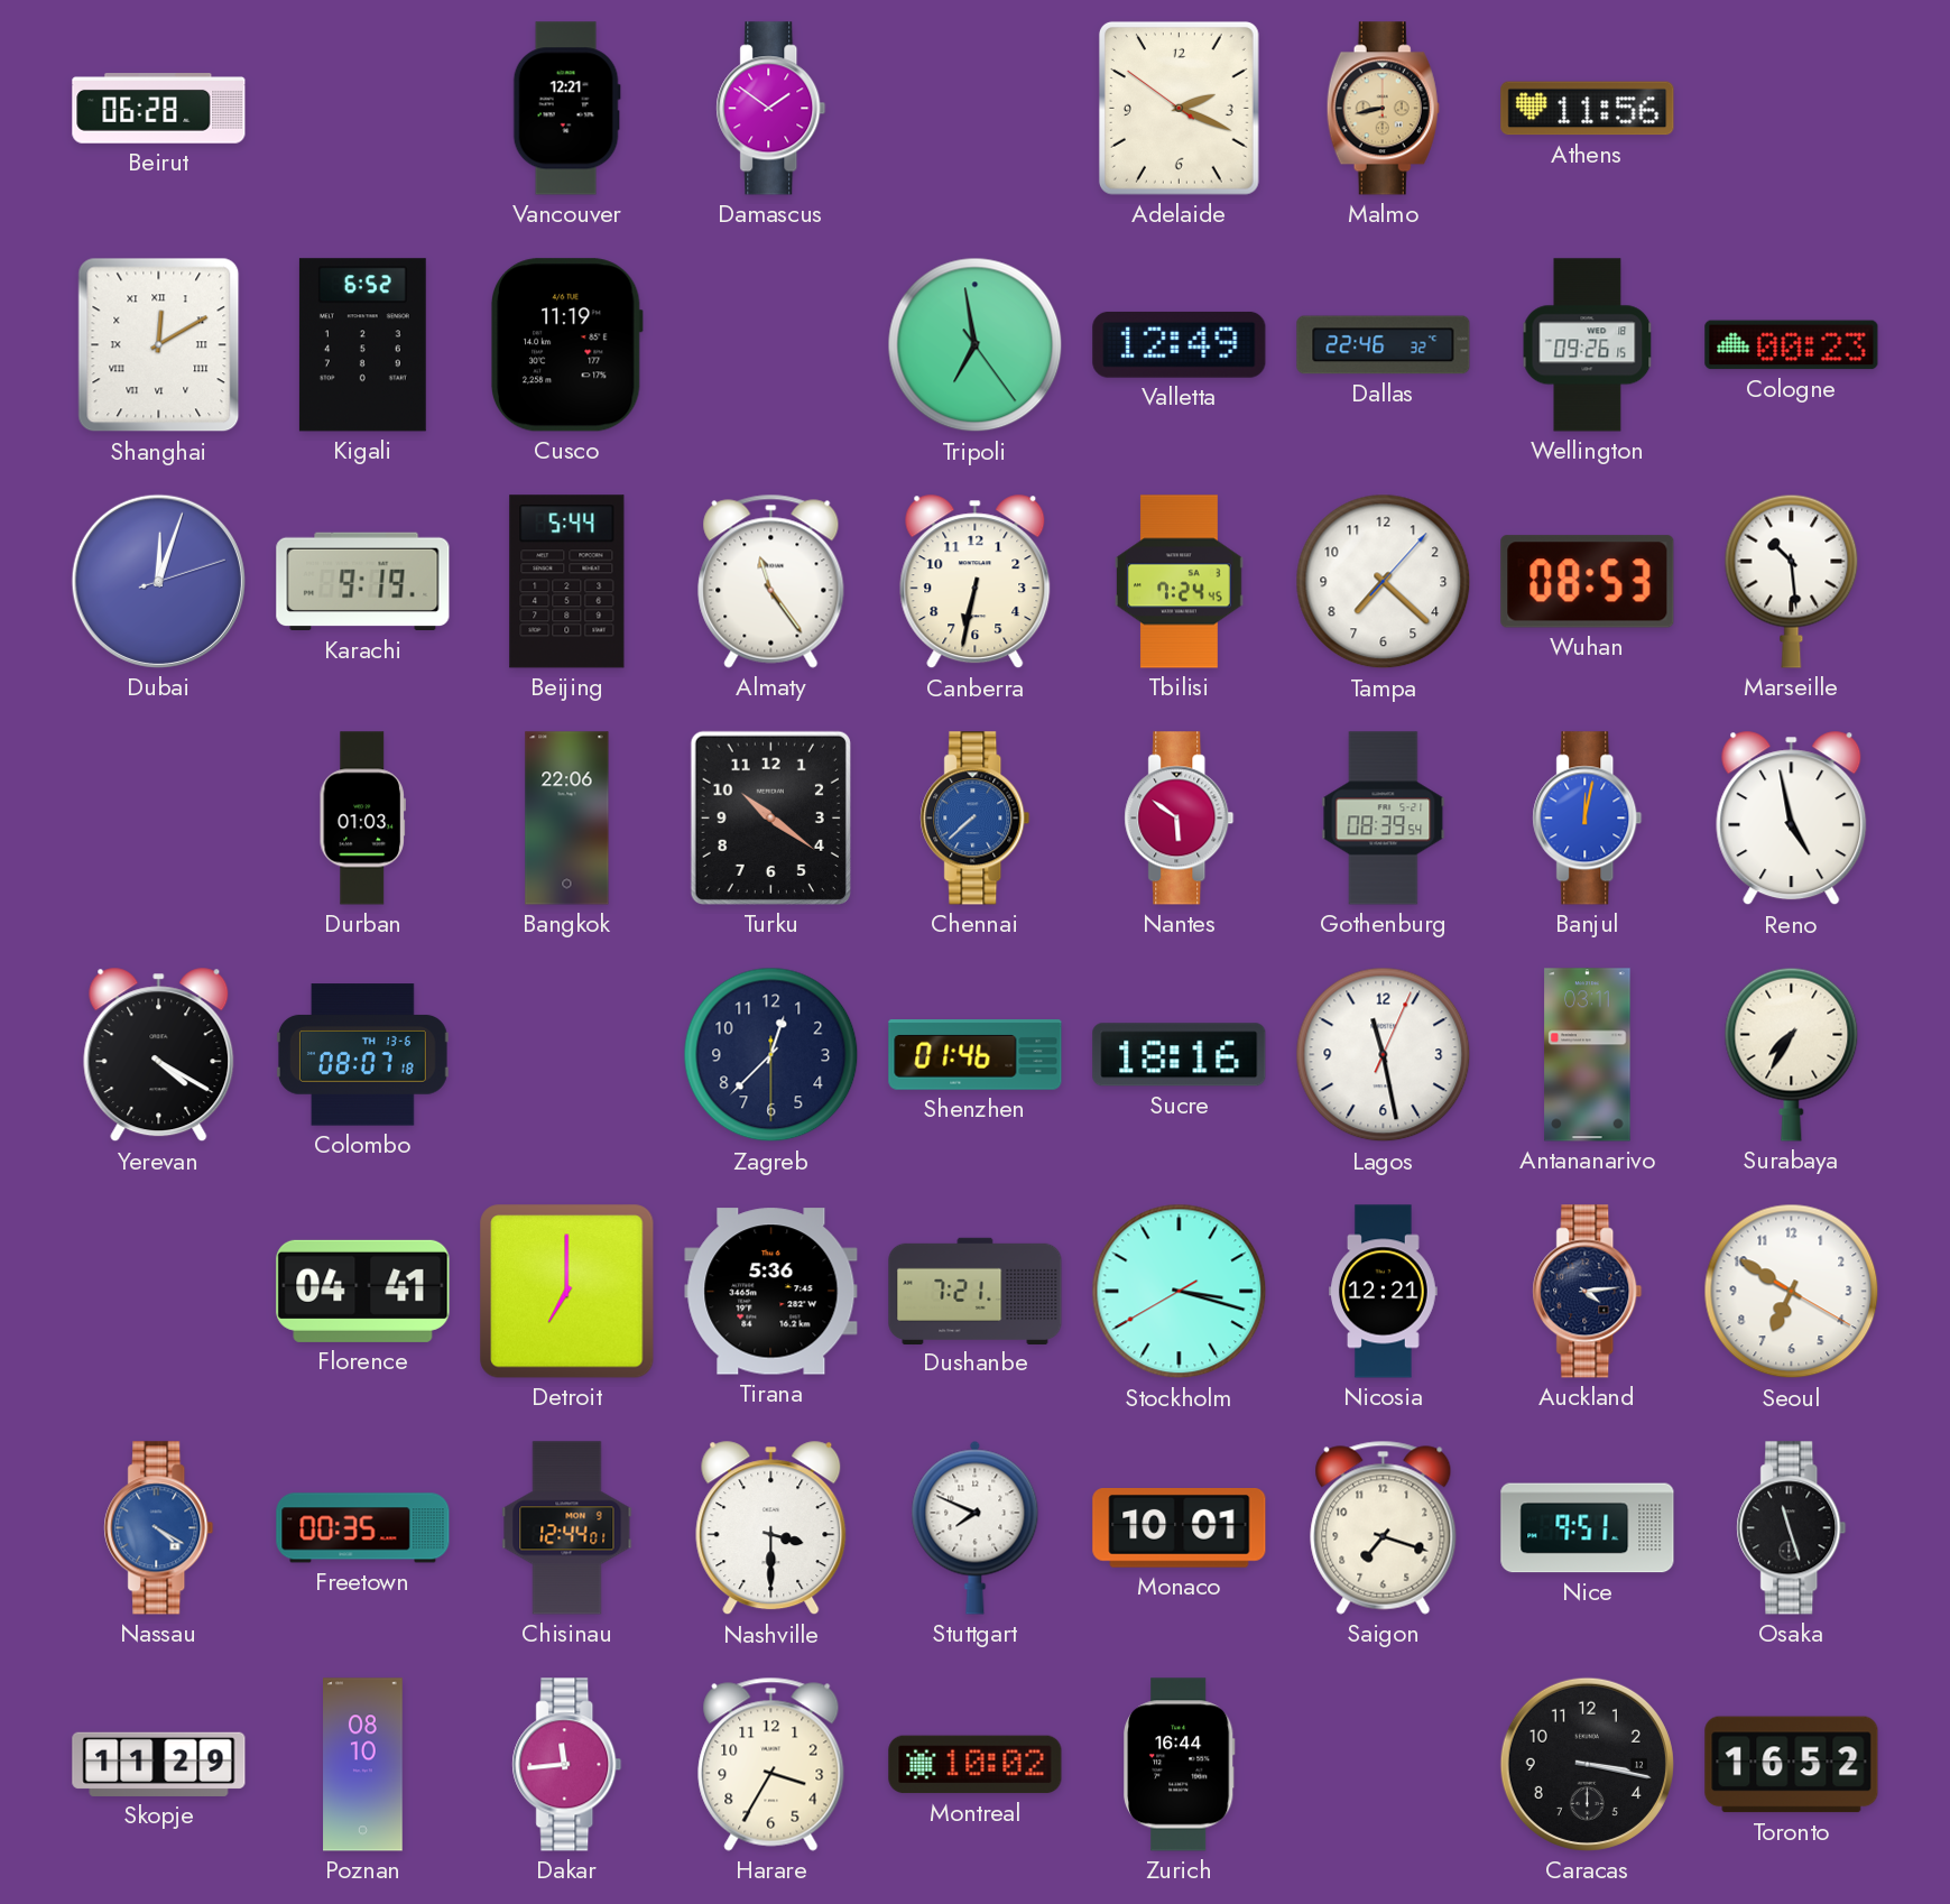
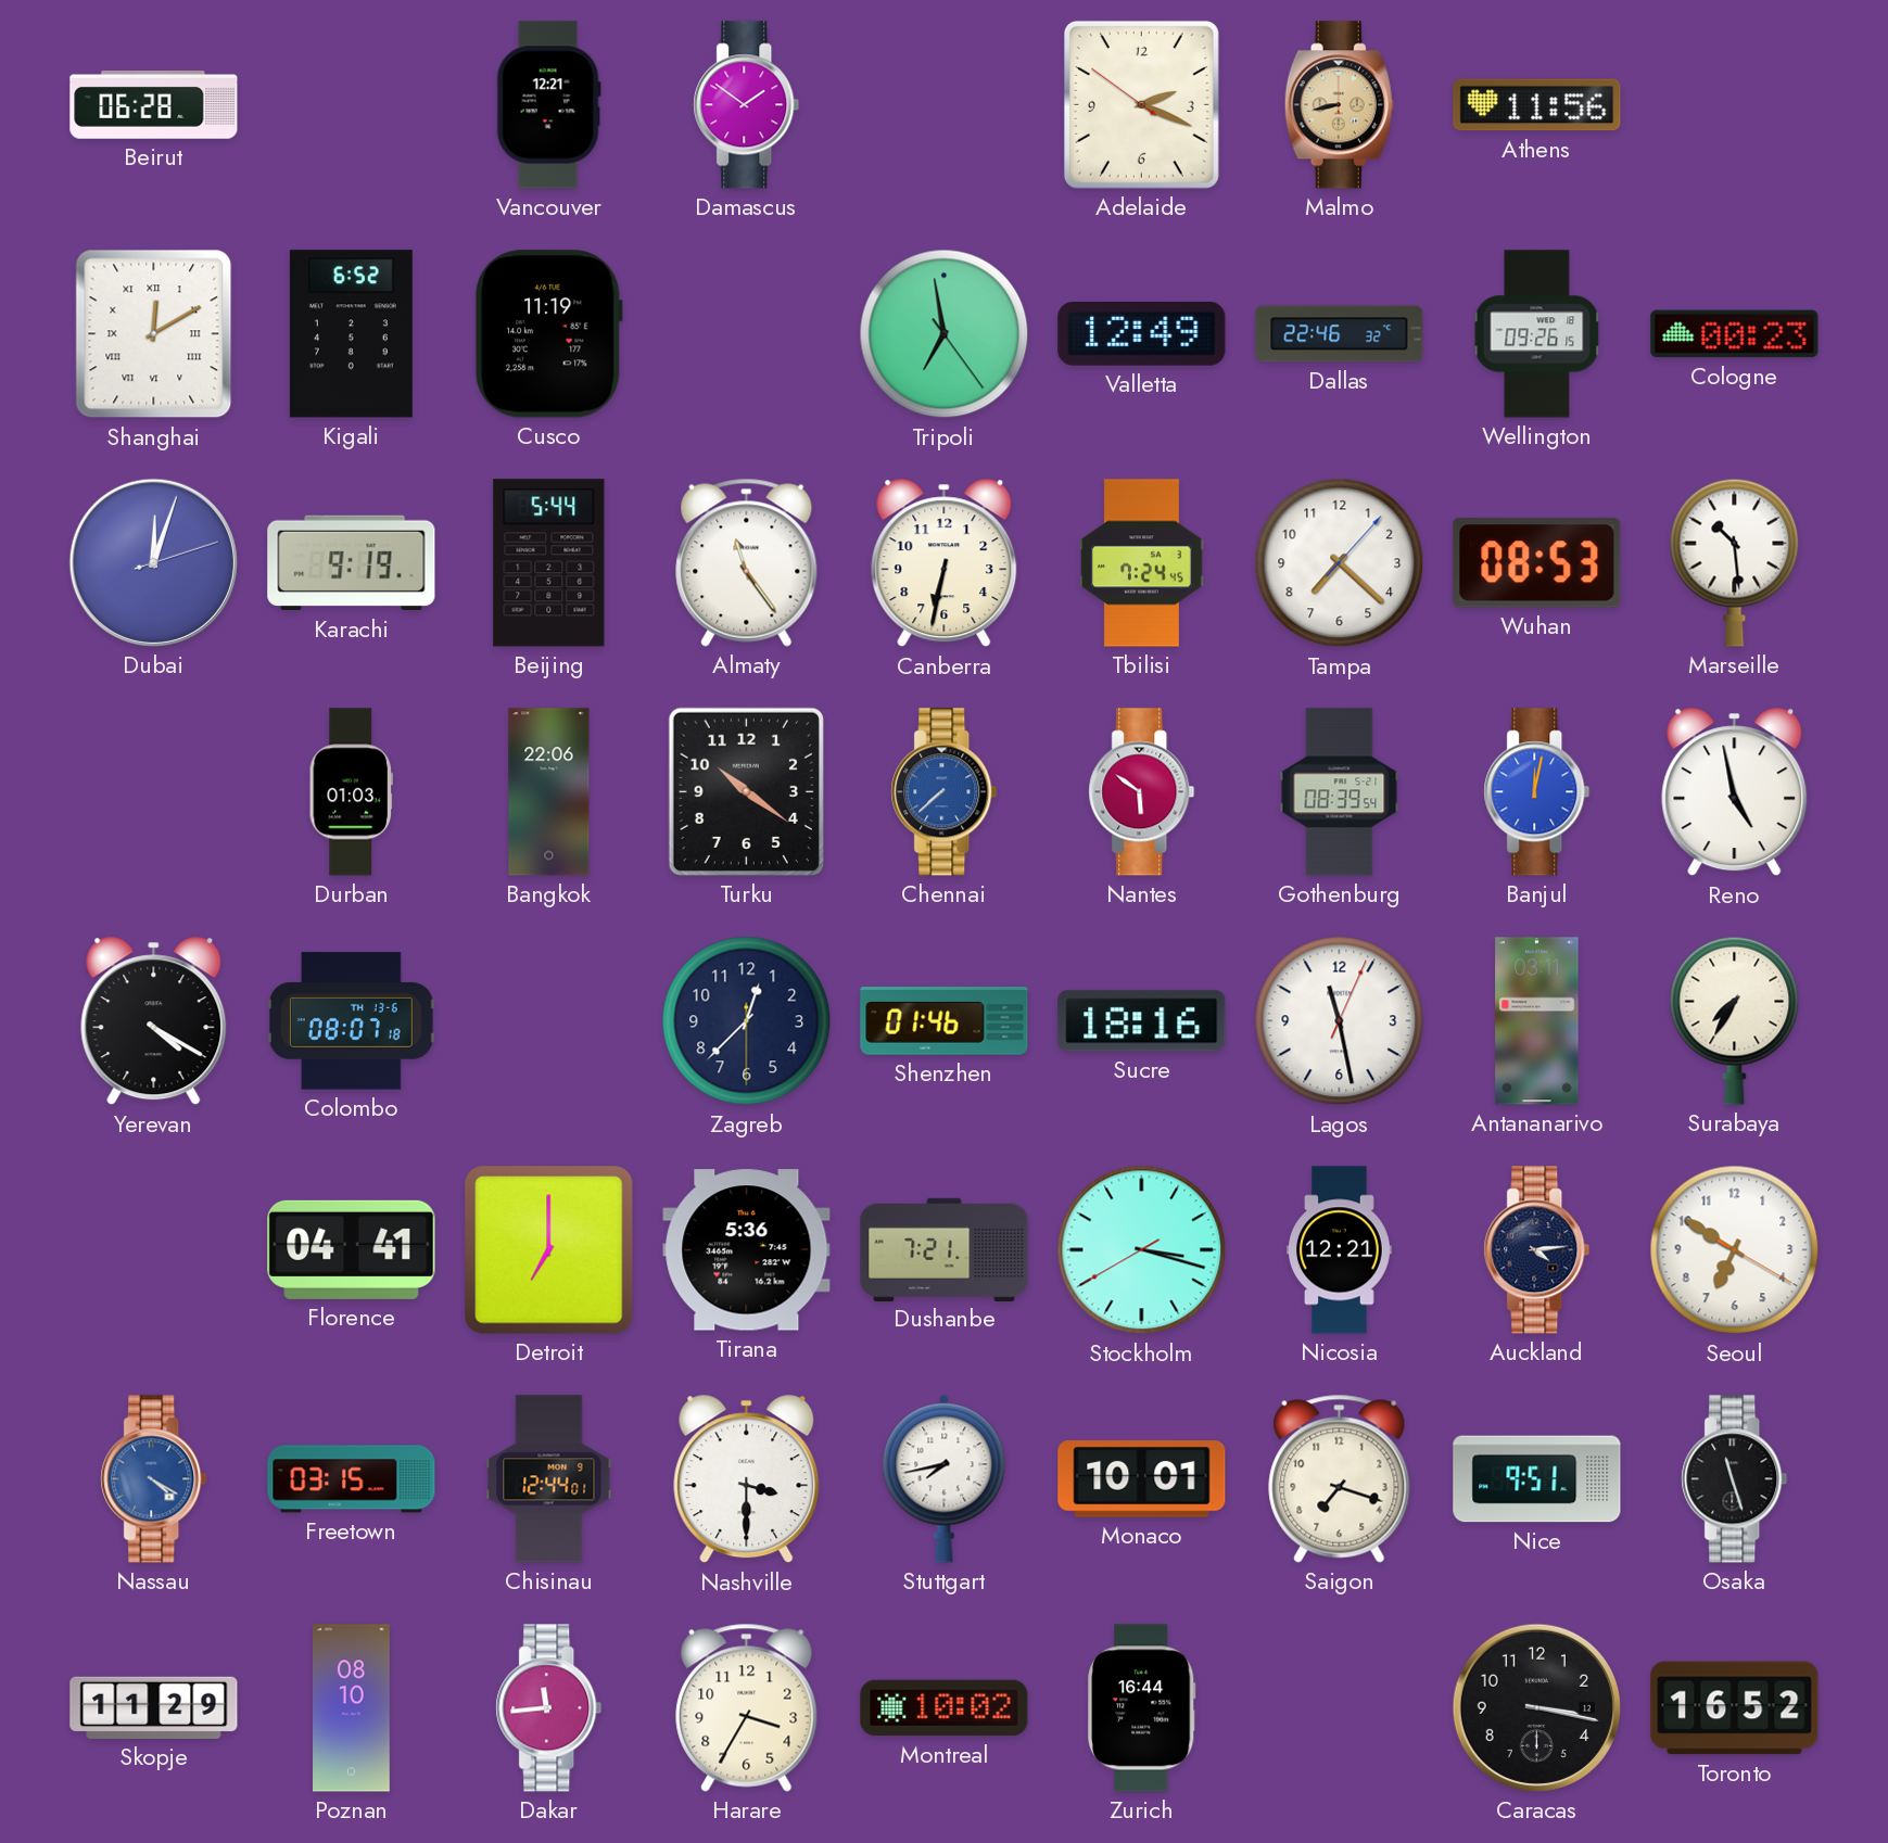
Freetown: 00:35 -> 03:15
Stuttgart: 7:49 -> 7:43
